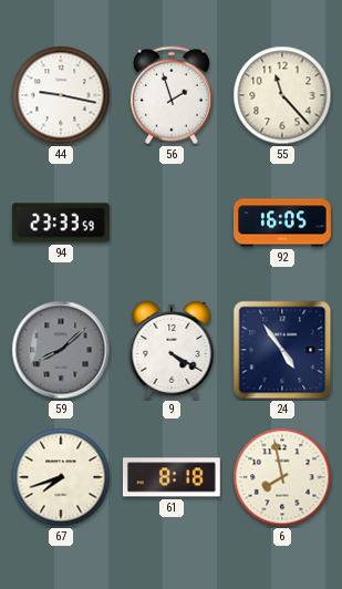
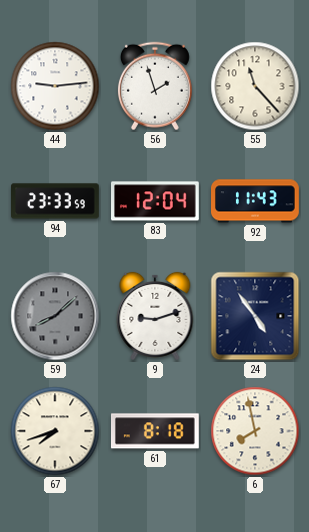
44: 9:17 -> 9:14
83: none -> 12:04
92: 16:05 -> 11:43
9: 4:20 -> 9:12
